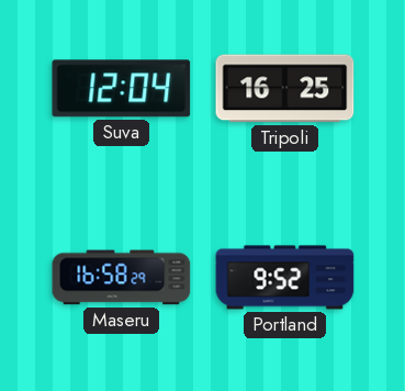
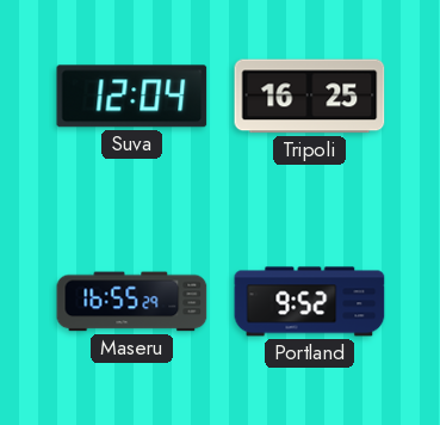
Maseru: 16:58 -> 16:55
